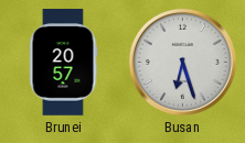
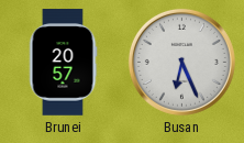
Busan: 6:27 -> 6:26
